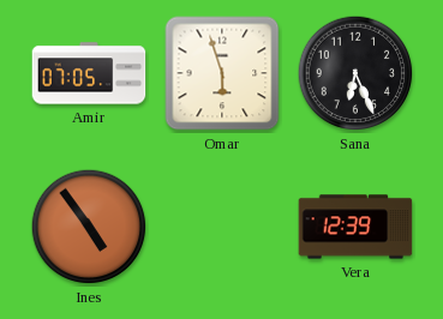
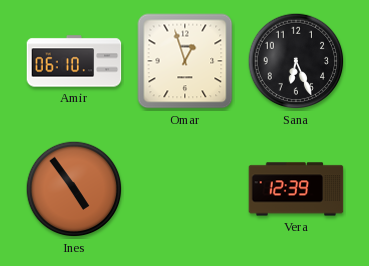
Amir: 07:05 -> 06:10
Omar: 5:57 -> 12:57
